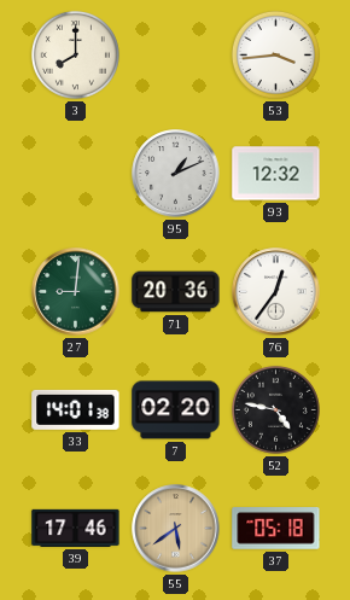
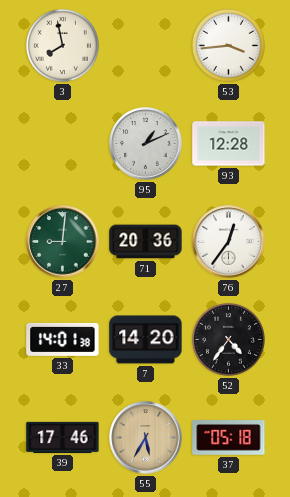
3: 8:00 -> 7:58
93: 12:32 -> 12:28
7: 02:20 -> 14:20
52: 4:47 -> 4:36
55: 5:39 -> 5:35
